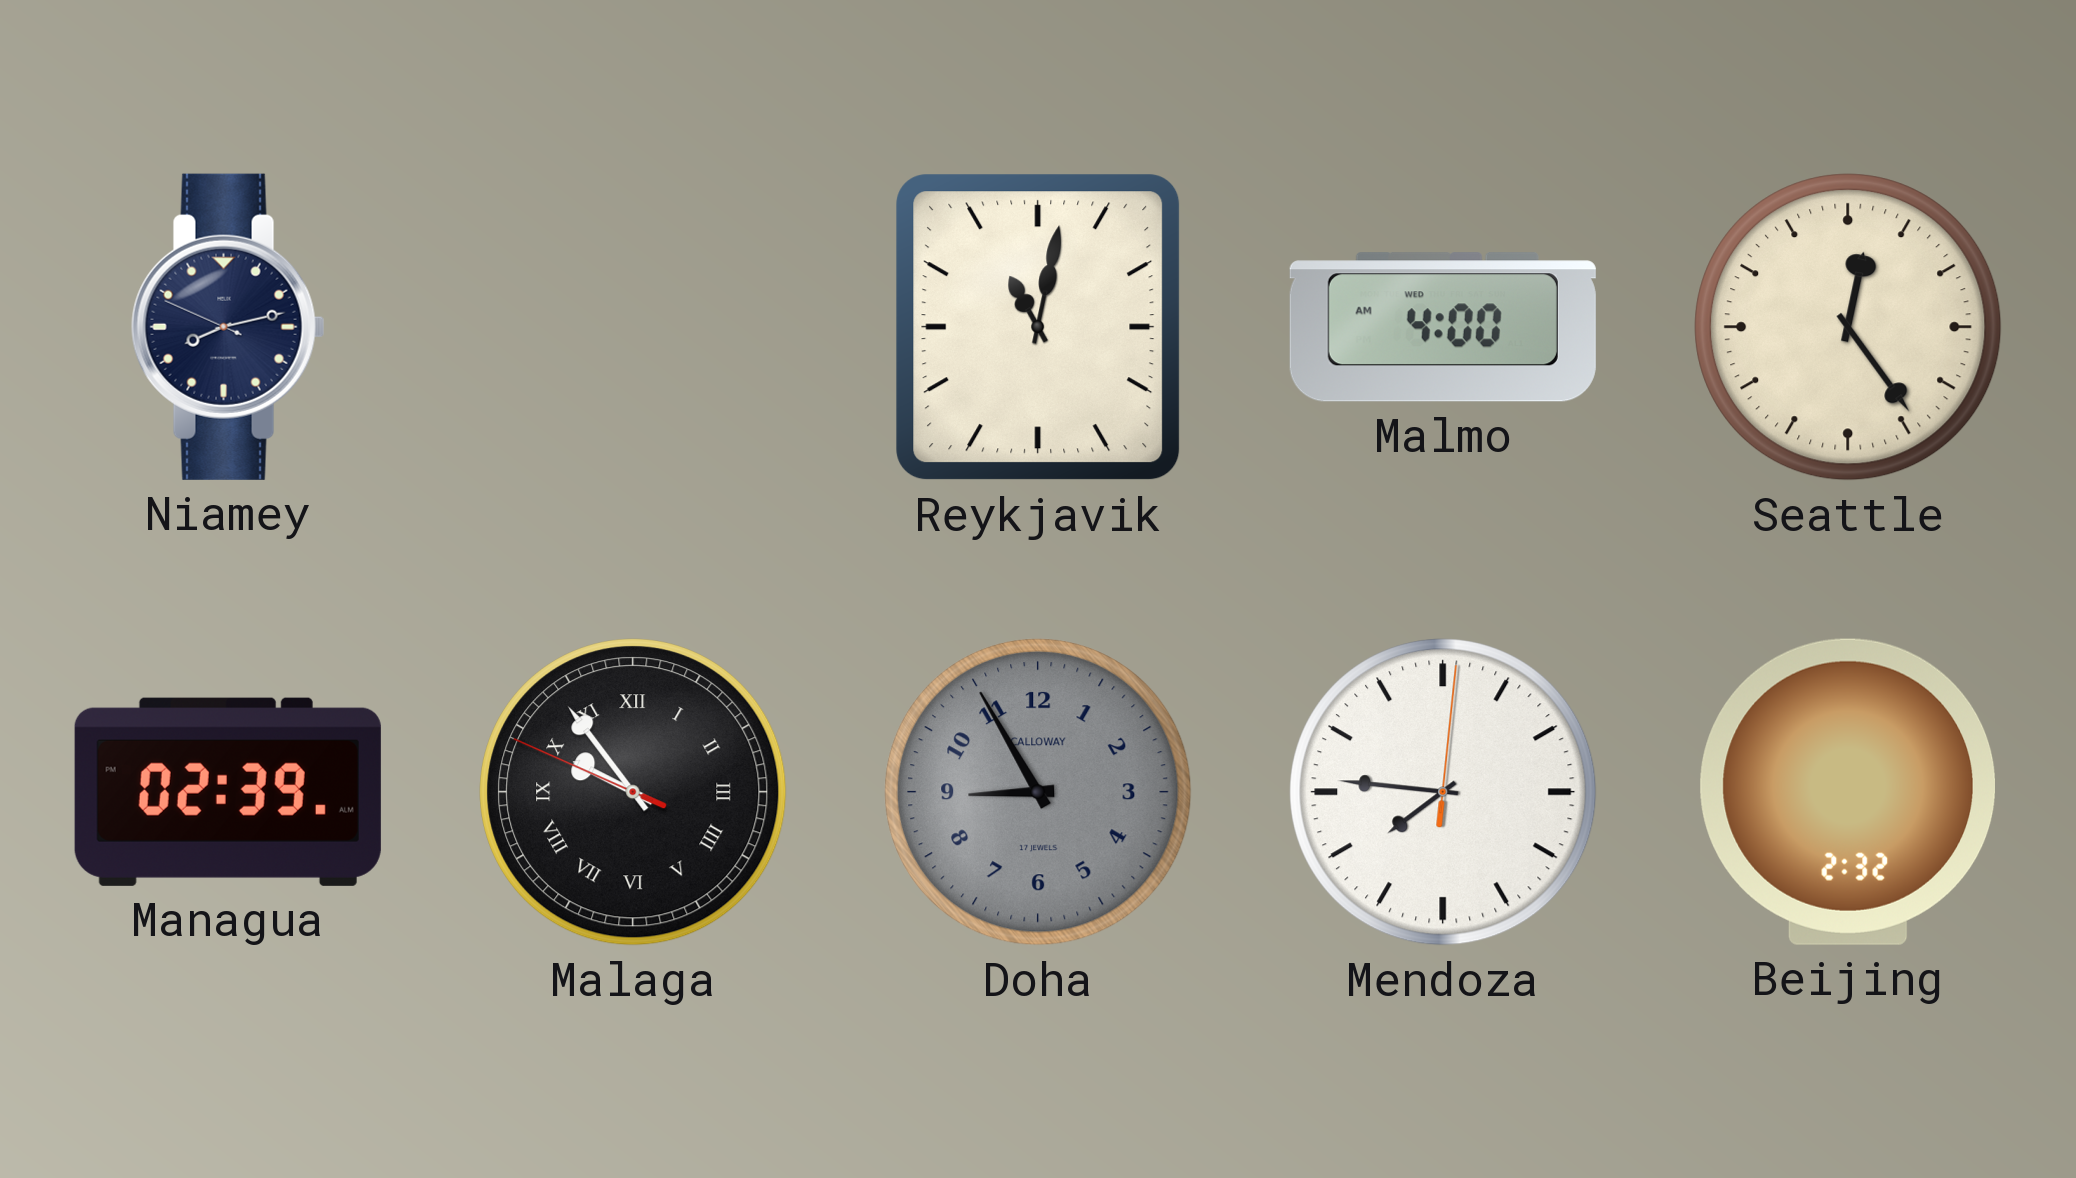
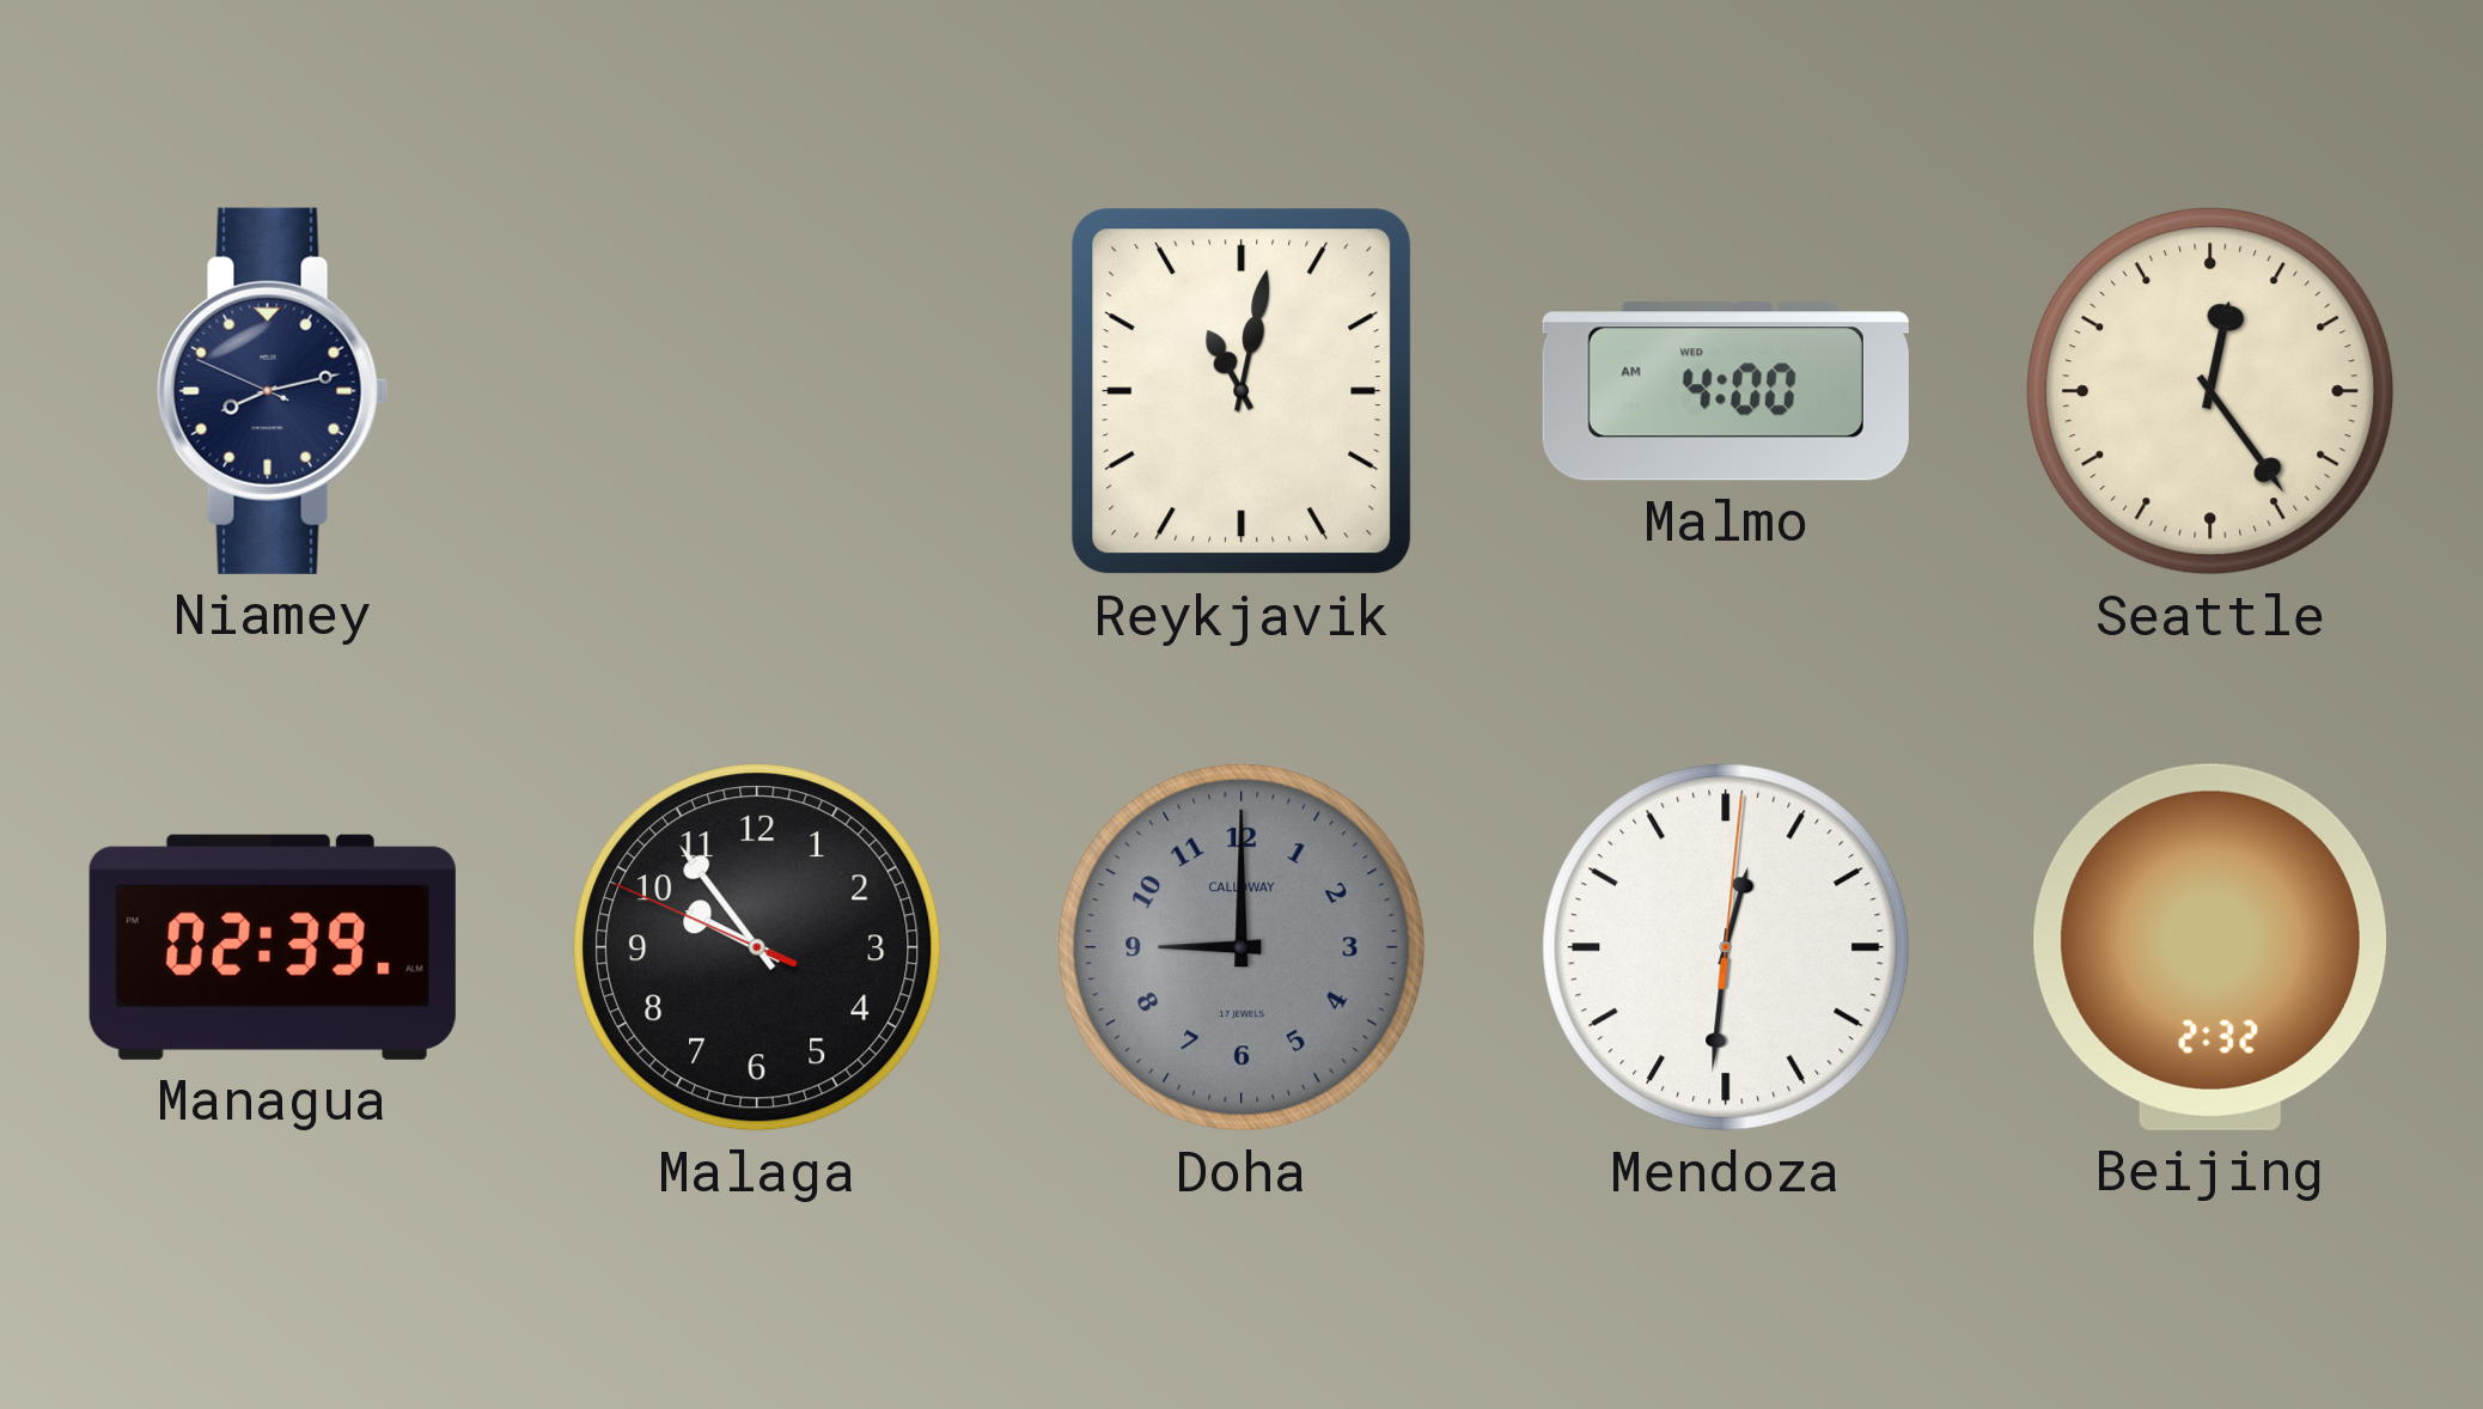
Malaga numerals: Roman -> Arabic
Doha: 8:55 -> 9:00
Mendoza: 7:46 -> 12:31
